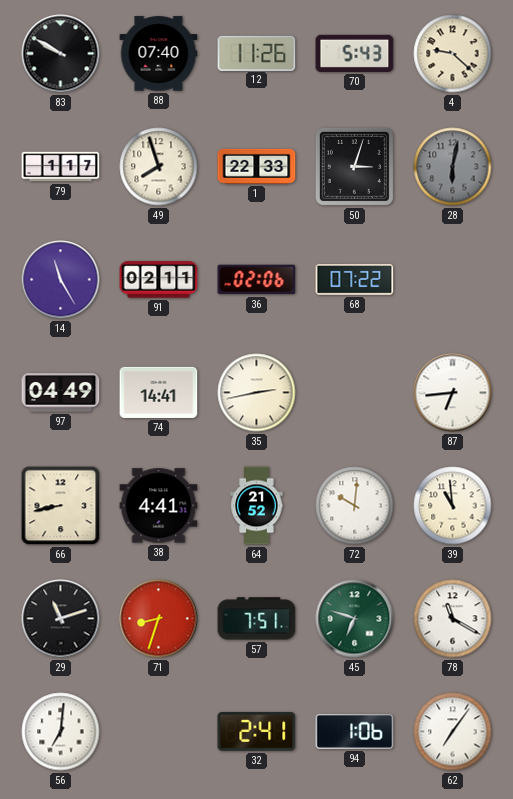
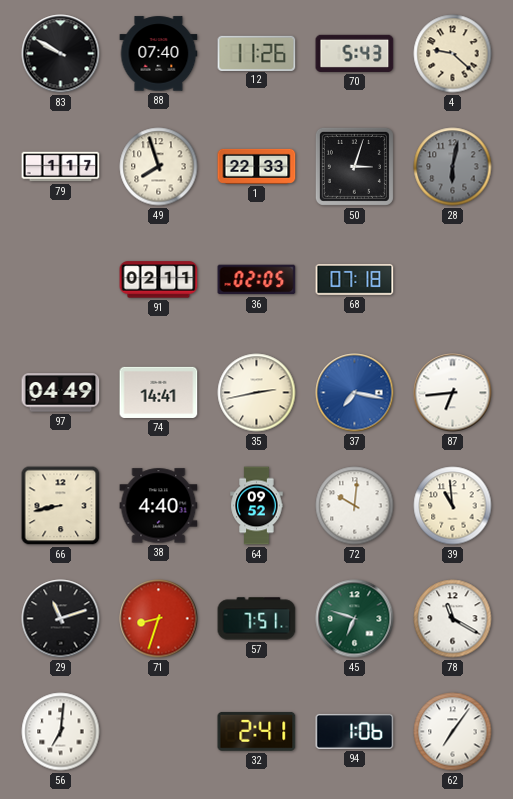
14: 11:25 -> none
36: 02:06 -> 02:05
68: 07:22 -> 07:18
37: none -> 7:17
38: 4:41 -> 4:40
64: 21:52 -> 09:52
